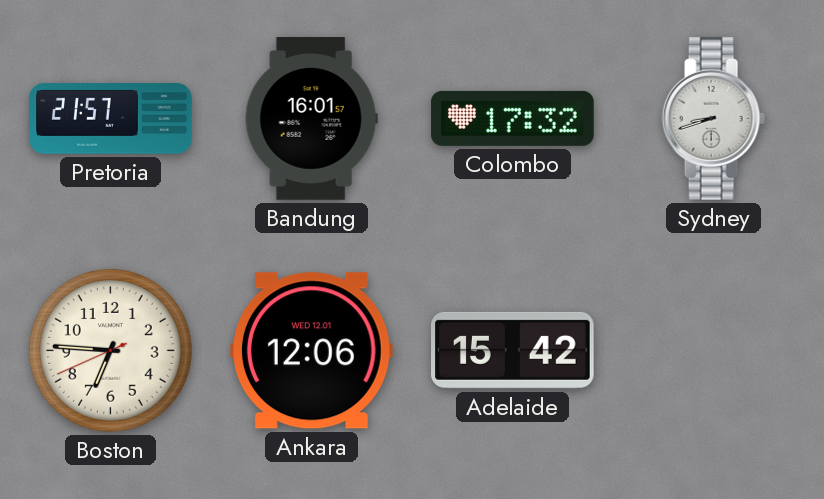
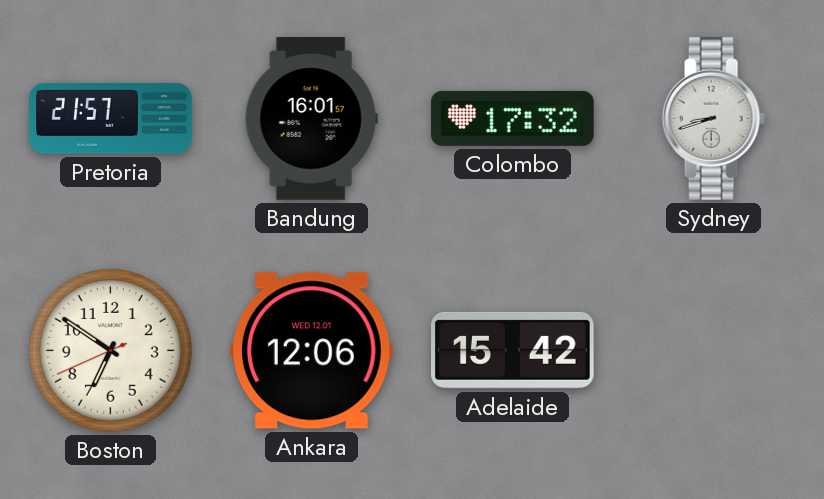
Boston: 6:45 -> 6:50
